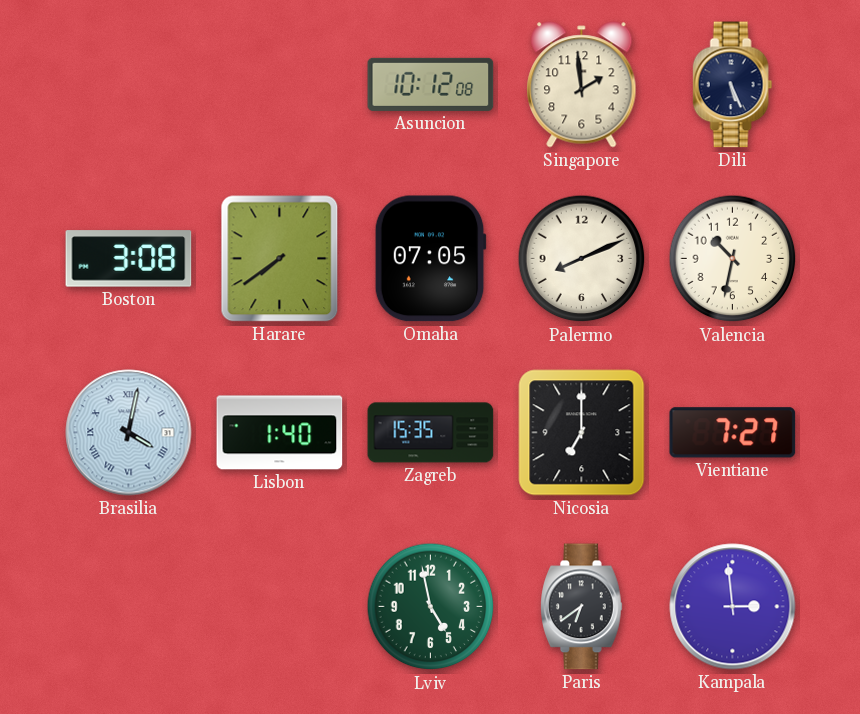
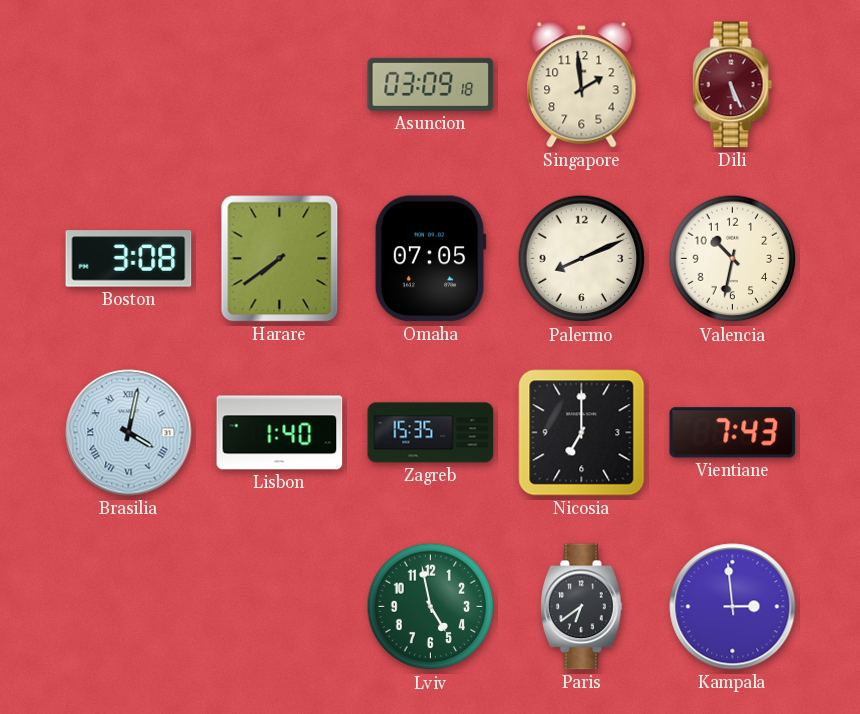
Asuncion: 10:12 -> 03:09
Dili dial: navy -> burgundy
Vientiane: 7:27 -> 7:43
